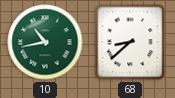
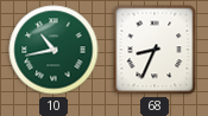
68: 8:38 -> 8:34
